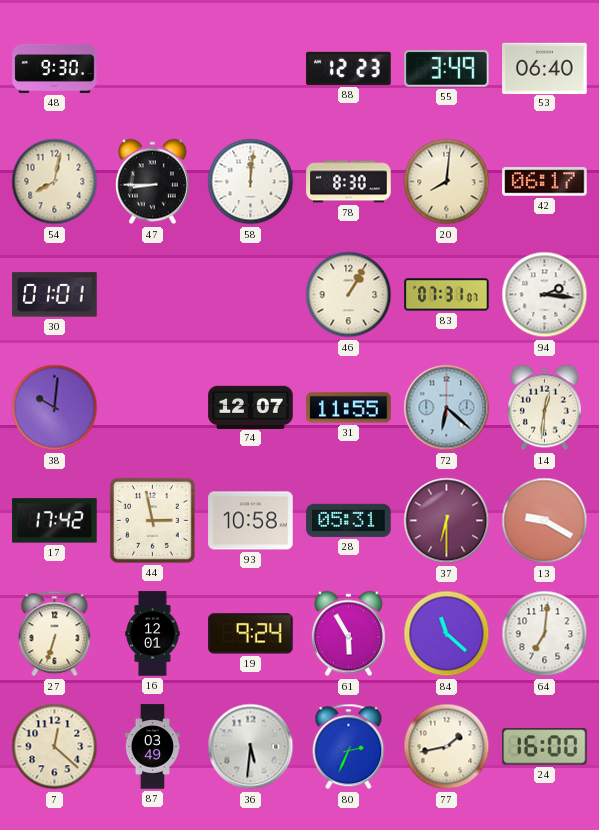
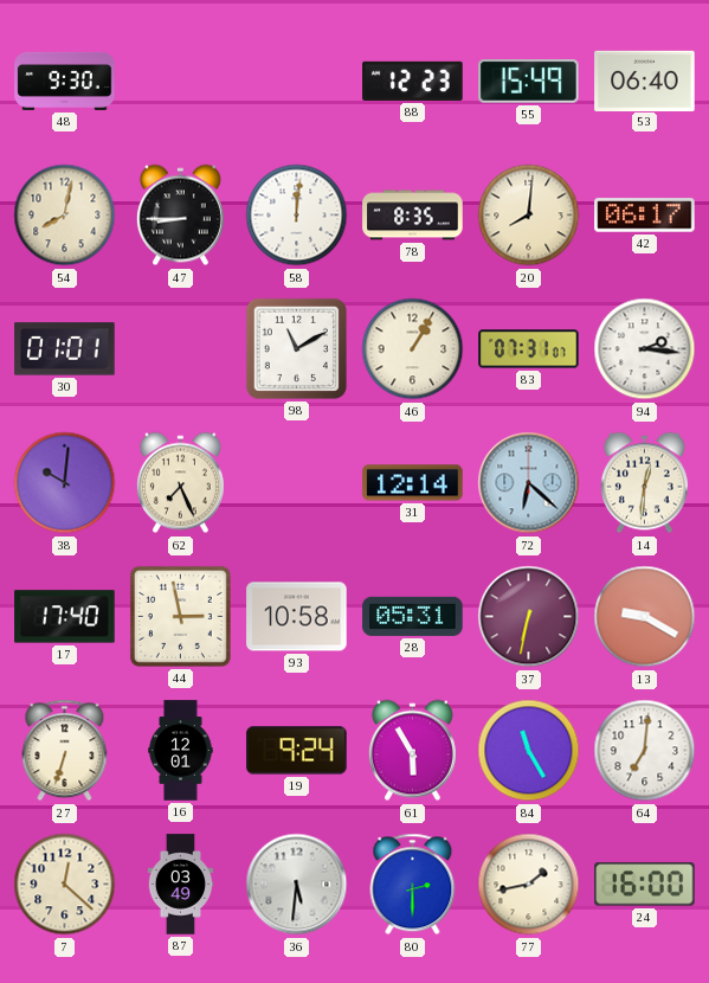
55: 3:49 -> 15:49
78: 8:30 -> 8:35
98: none -> 11:10
62: none -> 7:26
74: 12:07 -> none
31: 11:55 -> 12:14
17: 17:42 -> 17:40
37: 6:30 -> 6:32
84: 11:22 -> 11:25
80: 2:34 -> 2:30
